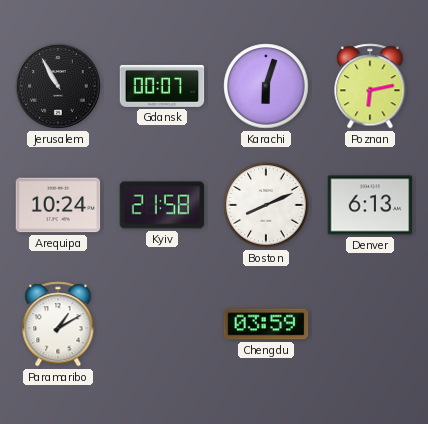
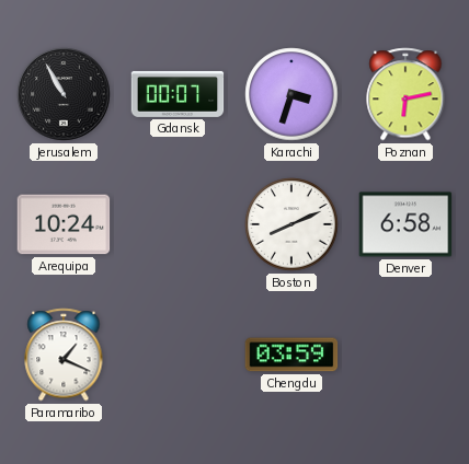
Karachi: 6:03 -> 3:33
Kyiv: 21:58 -> none
Denver: 6:13 -> 6:58
Paramaribo: 1:10 -> 1:19
